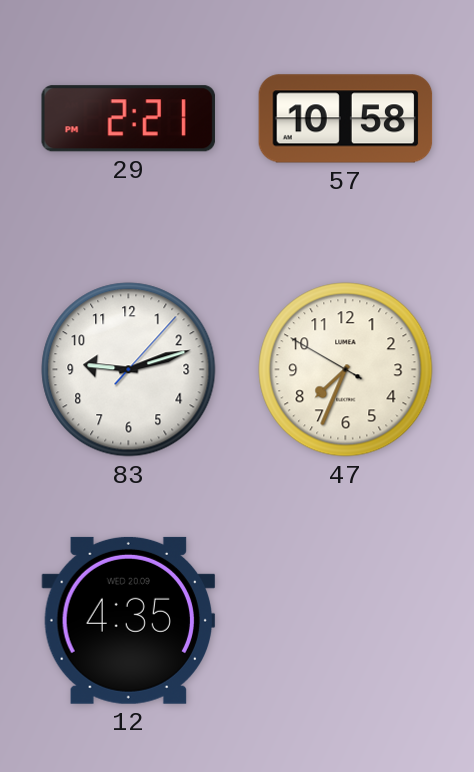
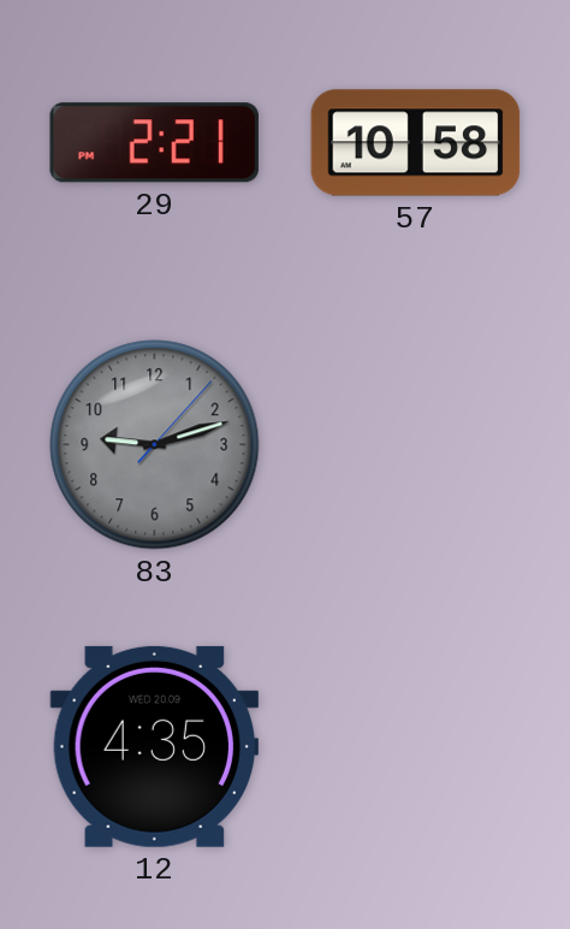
83 dial: white -> grey
47: 7:33 -> none
